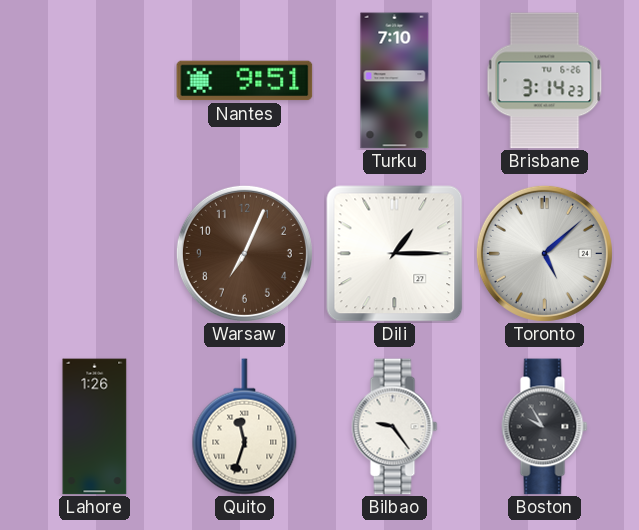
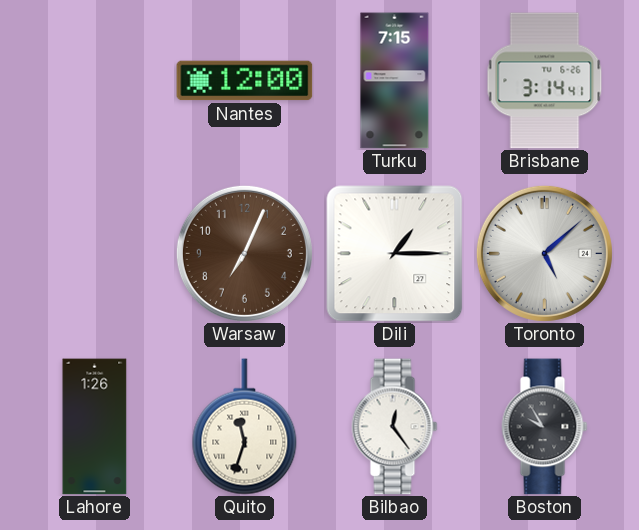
Nantes: 9:51 -> 12:00
Turku: 7:10 -> 7:15
Brisbane: 3:14:23 -> 3:14:41
Bilbao: 9:24 -> 12:24
